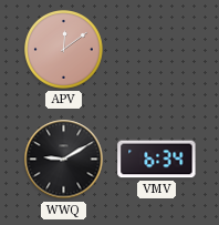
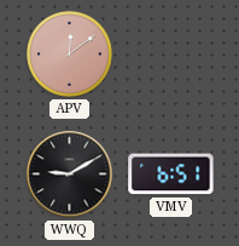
VMV: 6:34 -> 6:51
